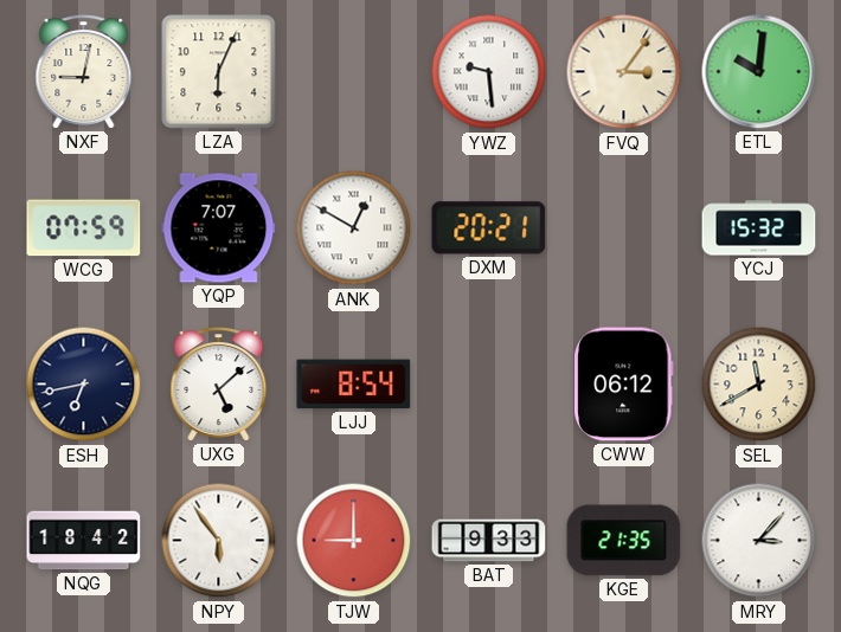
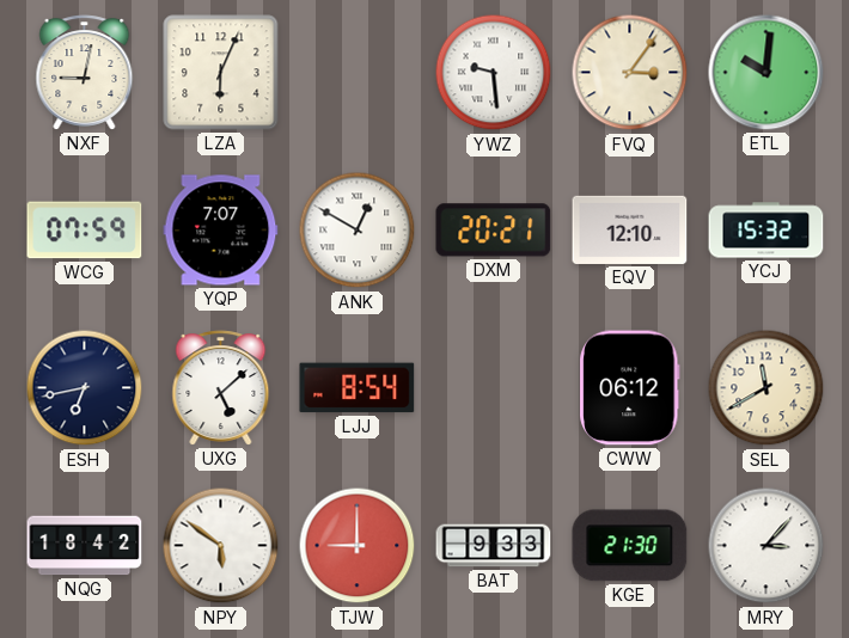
EQV: none -> 12:10
NPY: 5:54 -> 5:51
KGE: 21:35 -> 21:30
